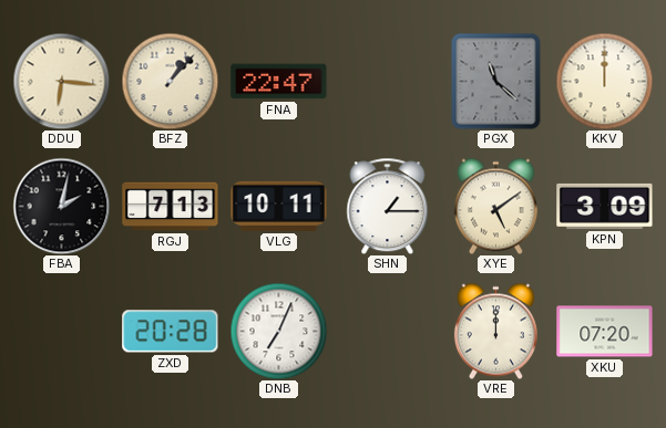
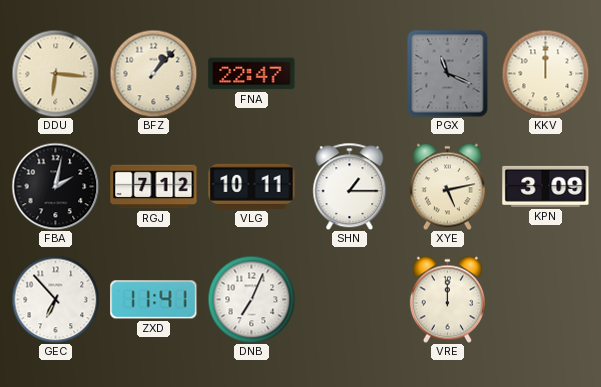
PGX: 11:22 -> 11:19
RGJ: 7:13 -> 7:12
XYE: 5:09 -> 5:13
GEC: none -> 6:53
ZXD: 20:28 -> 11:41
XKU: 07:20 -> none
